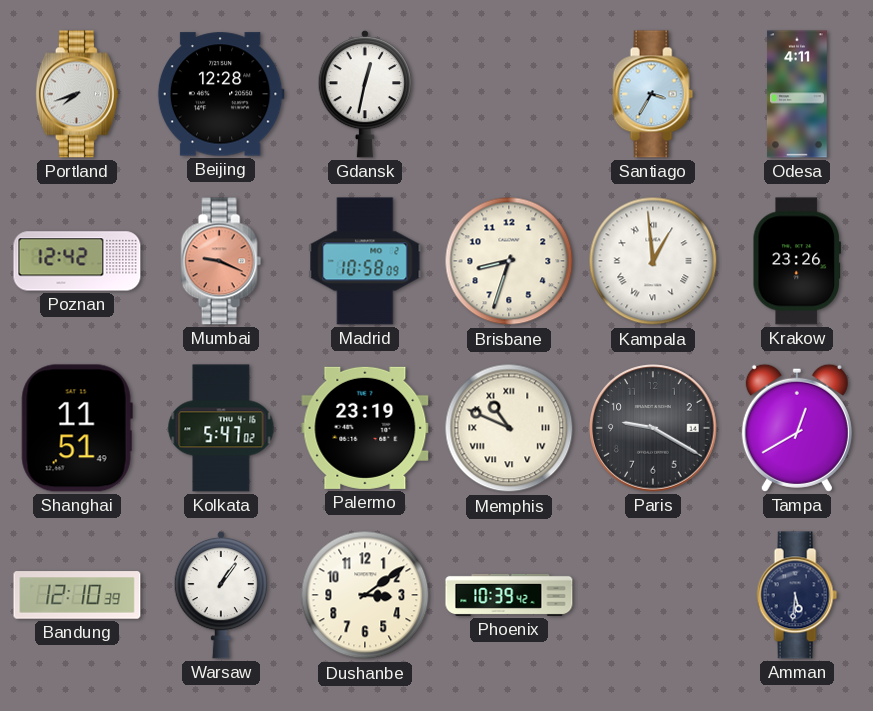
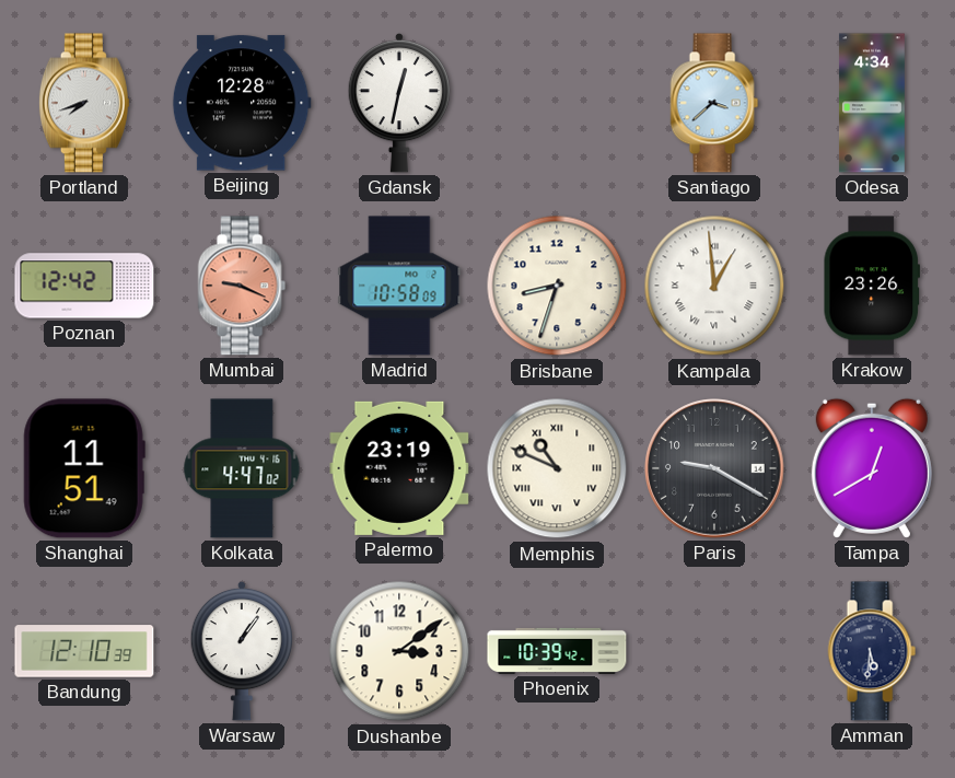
Santiago: 3:35 -> 3:38
Odesa: 4:11 -> 4:34
Kolkata: 5:47 -> 4:47
